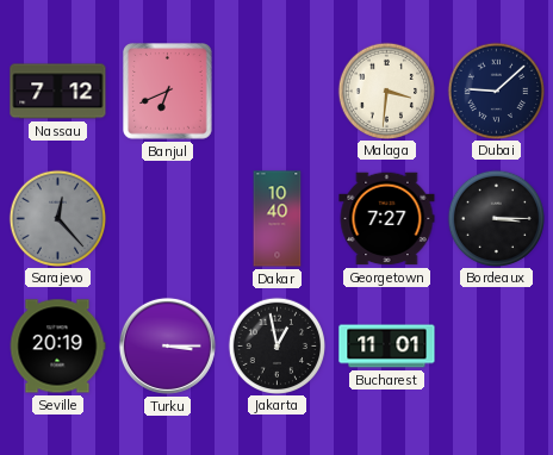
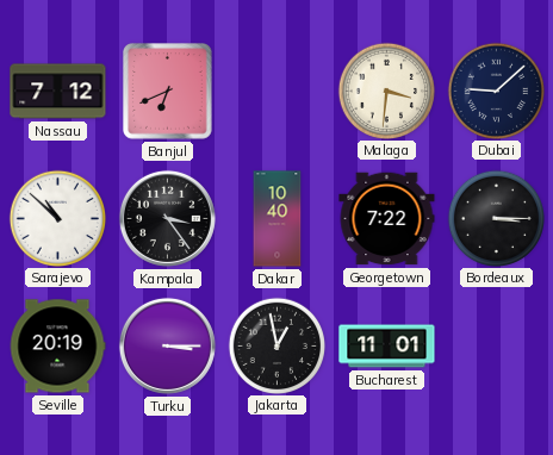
Sarajevo: 12:23 -> 10:52
Sarajevo dial: grey -> white
Kampala: none -> 3:24
Georgetown: 7:27 -> 7:22
